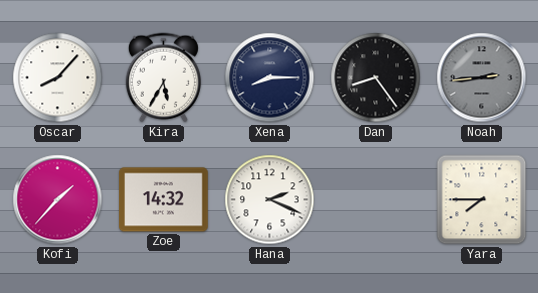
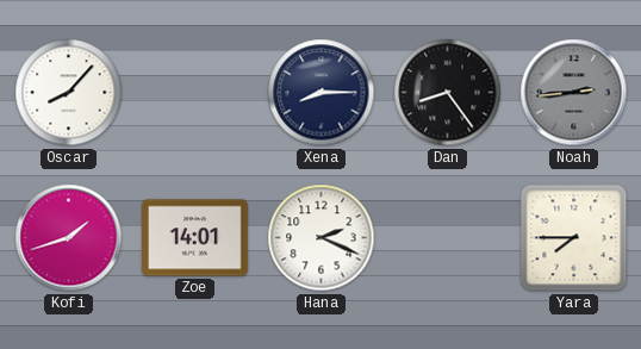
Kira: 5:35 -> none
Kofi: 1:37 -> 1:42
Zoe: 14:32 -> 14:01
